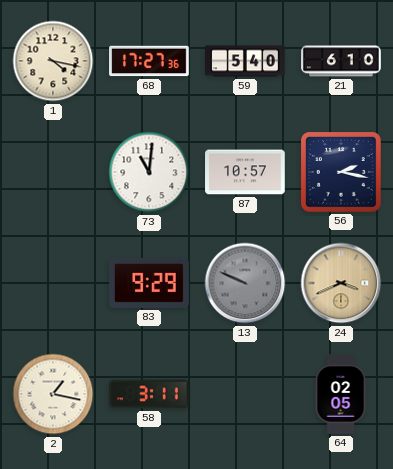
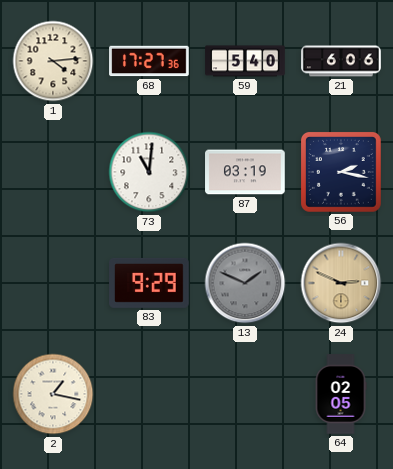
1: 4:17 -> 4:14
21: 6:10 -> 6:06
87: 10:57 -> 03:19
13: 9:49 -> 1:49
24: 3:41 -> 2:49
58: 3:11 -> none
